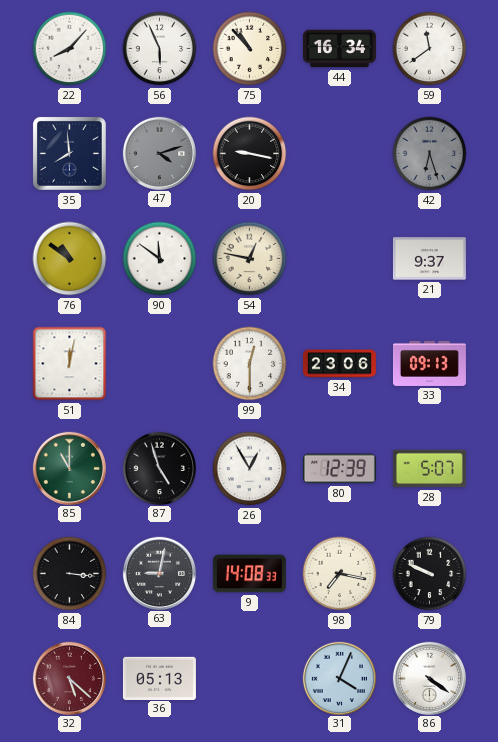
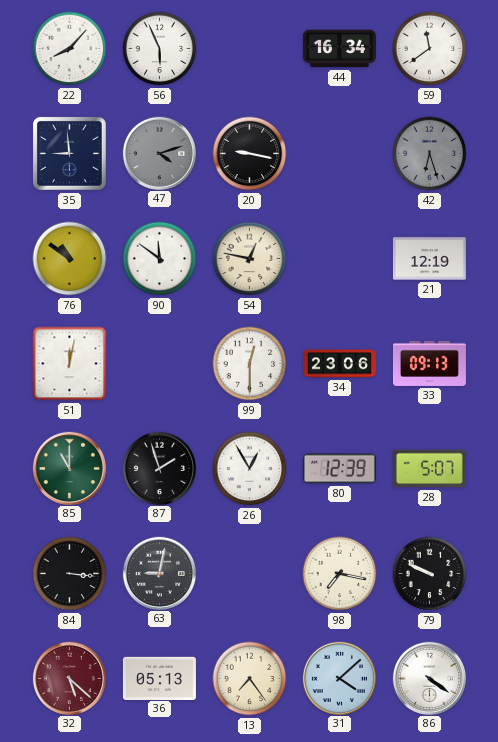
75: 10:53 -> none
35: 7:59 -> 8:59
21: 9:37 -> 12:19
87: 4:57 -> 1:57
9: 14:08 -> none
13: none -> 7:24
31: 4:04 -> 4:08
